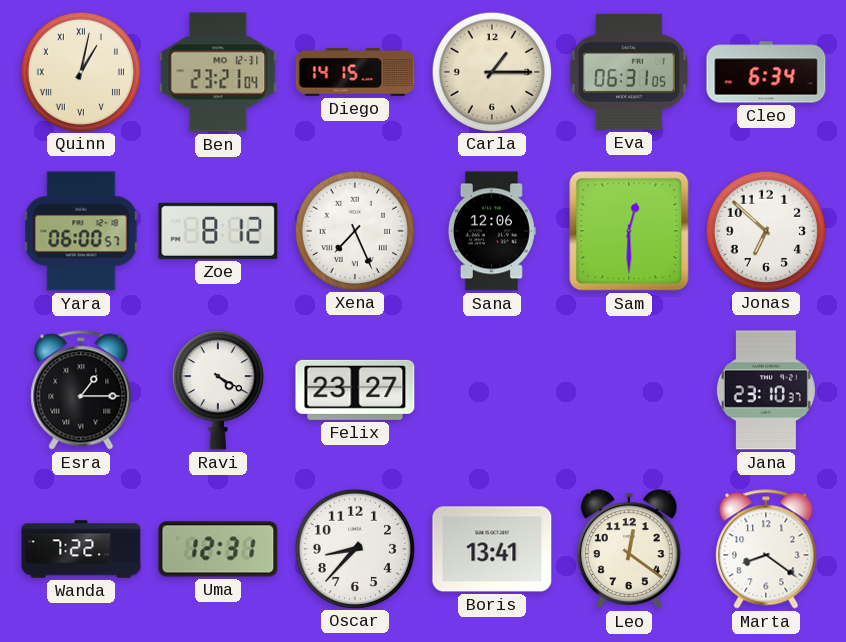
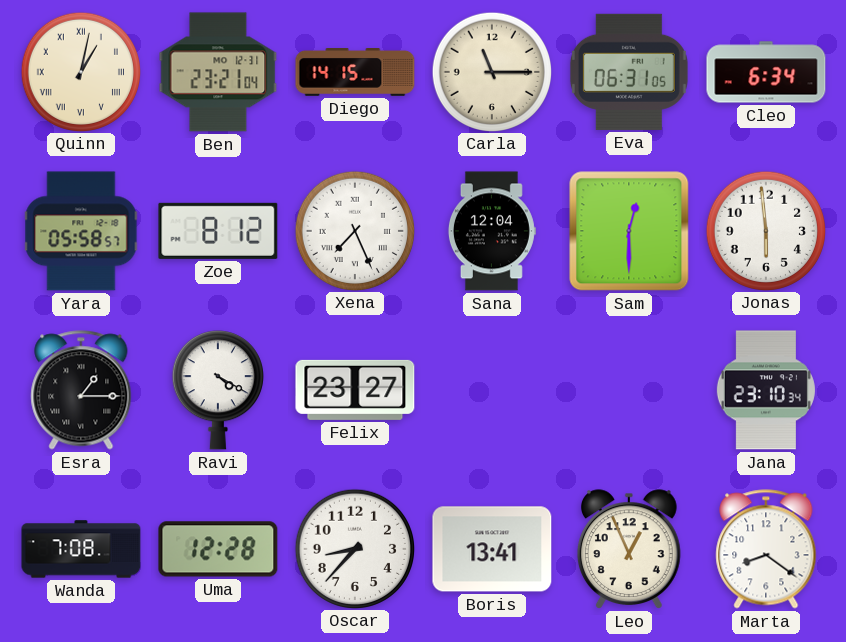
Carla: 1:15 -> 11:15
Yara: 06:00 -> 05:58
Sana: 12:06 -> 12:04
Jonas: 6:52 -> 5:59
Jana: 23:10:37 -> 23:10:34
Wanda: 7:22 -> 7:08
Uma: 12:31 -> 12:28
Leo: 12:21 -> 12:56
